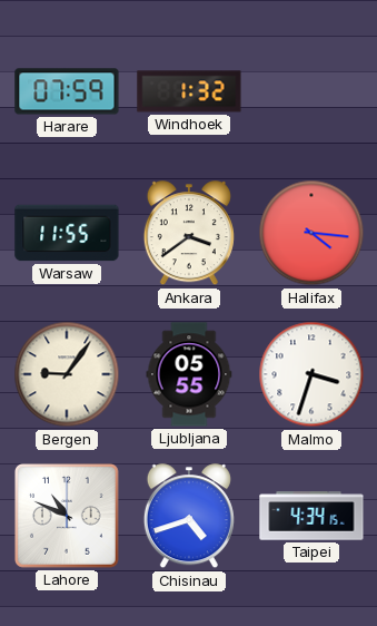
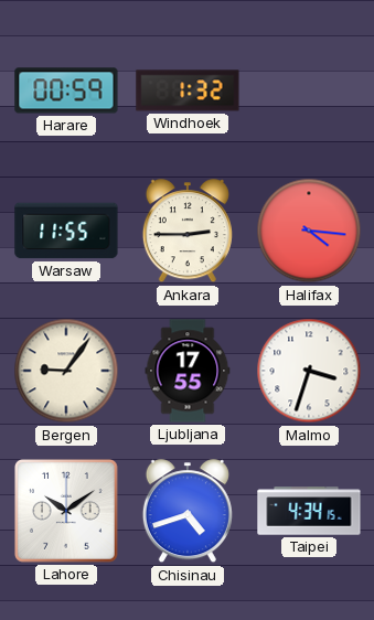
Harare: 07:59 -> 00:59
Ankara: 3:39 -> 2:45
Ljubljana: 05:55 -> 17:55
Lahore: 10:49 -> 10:09
